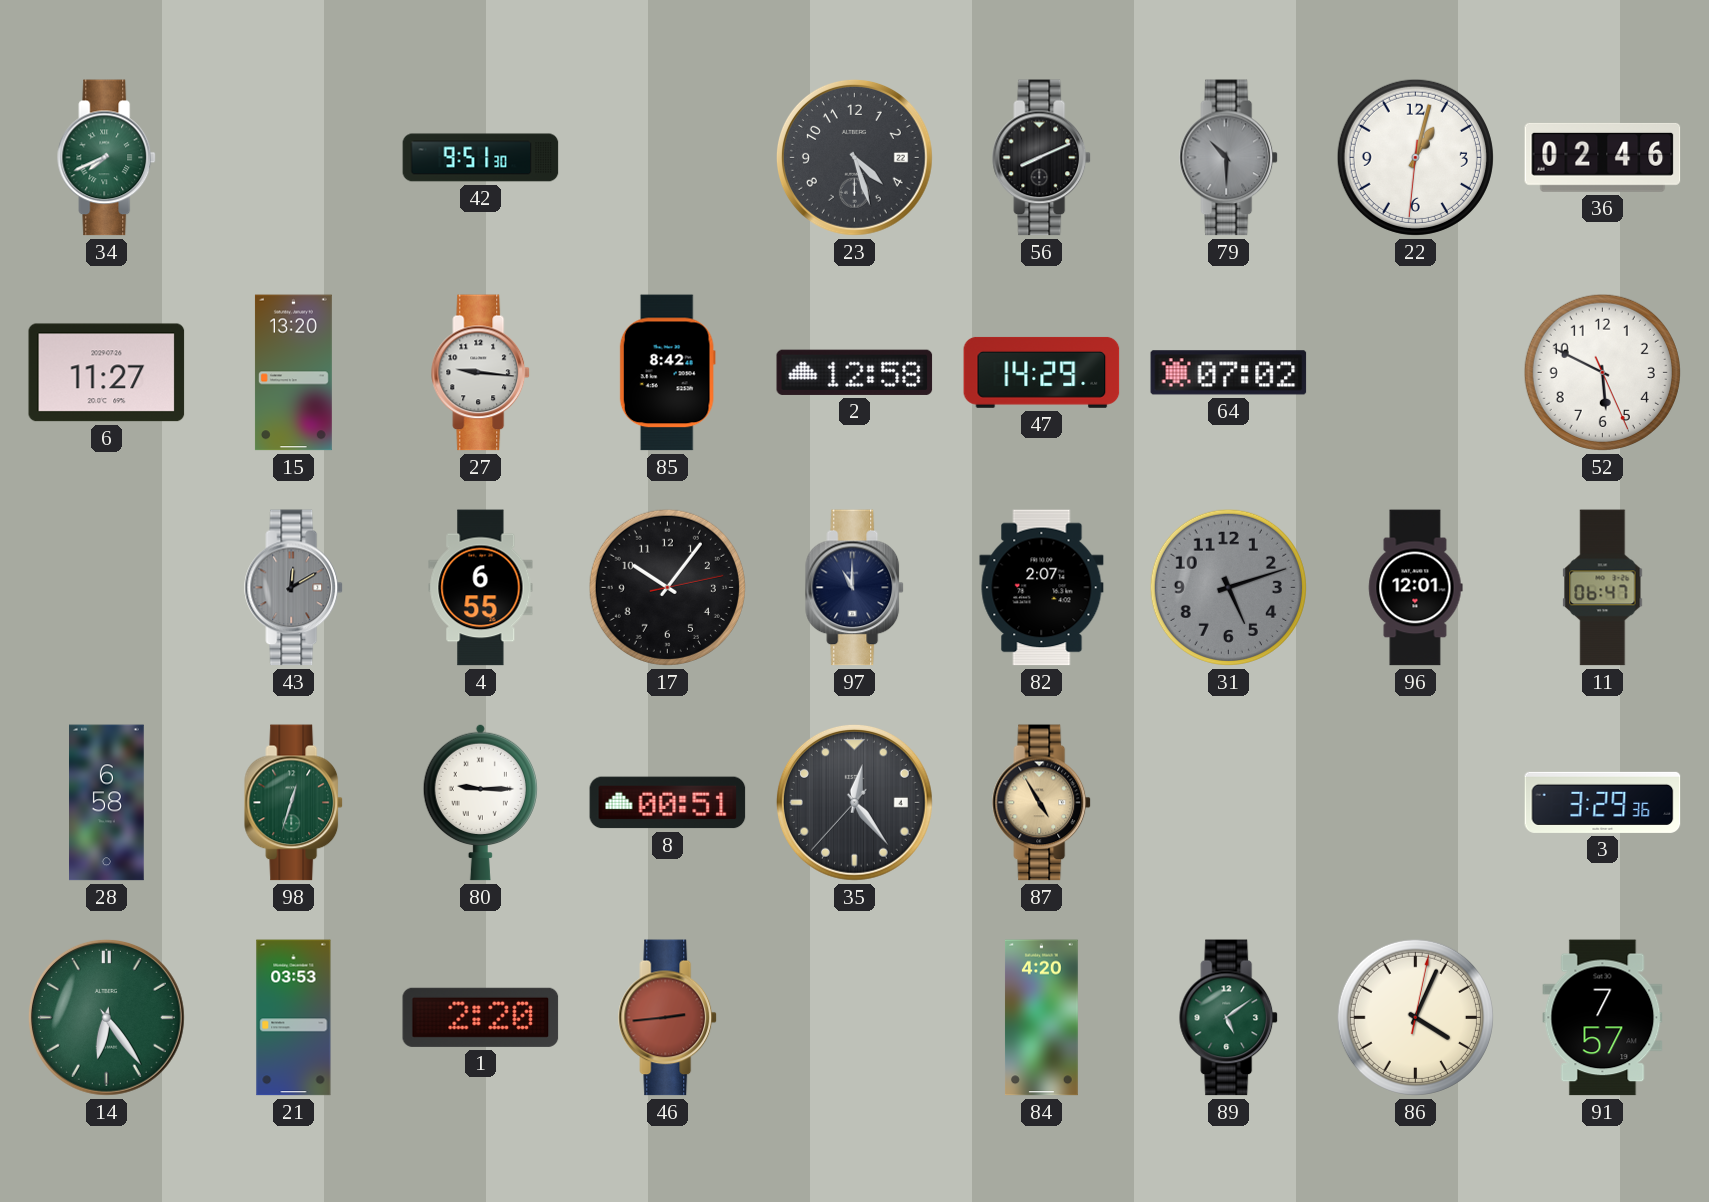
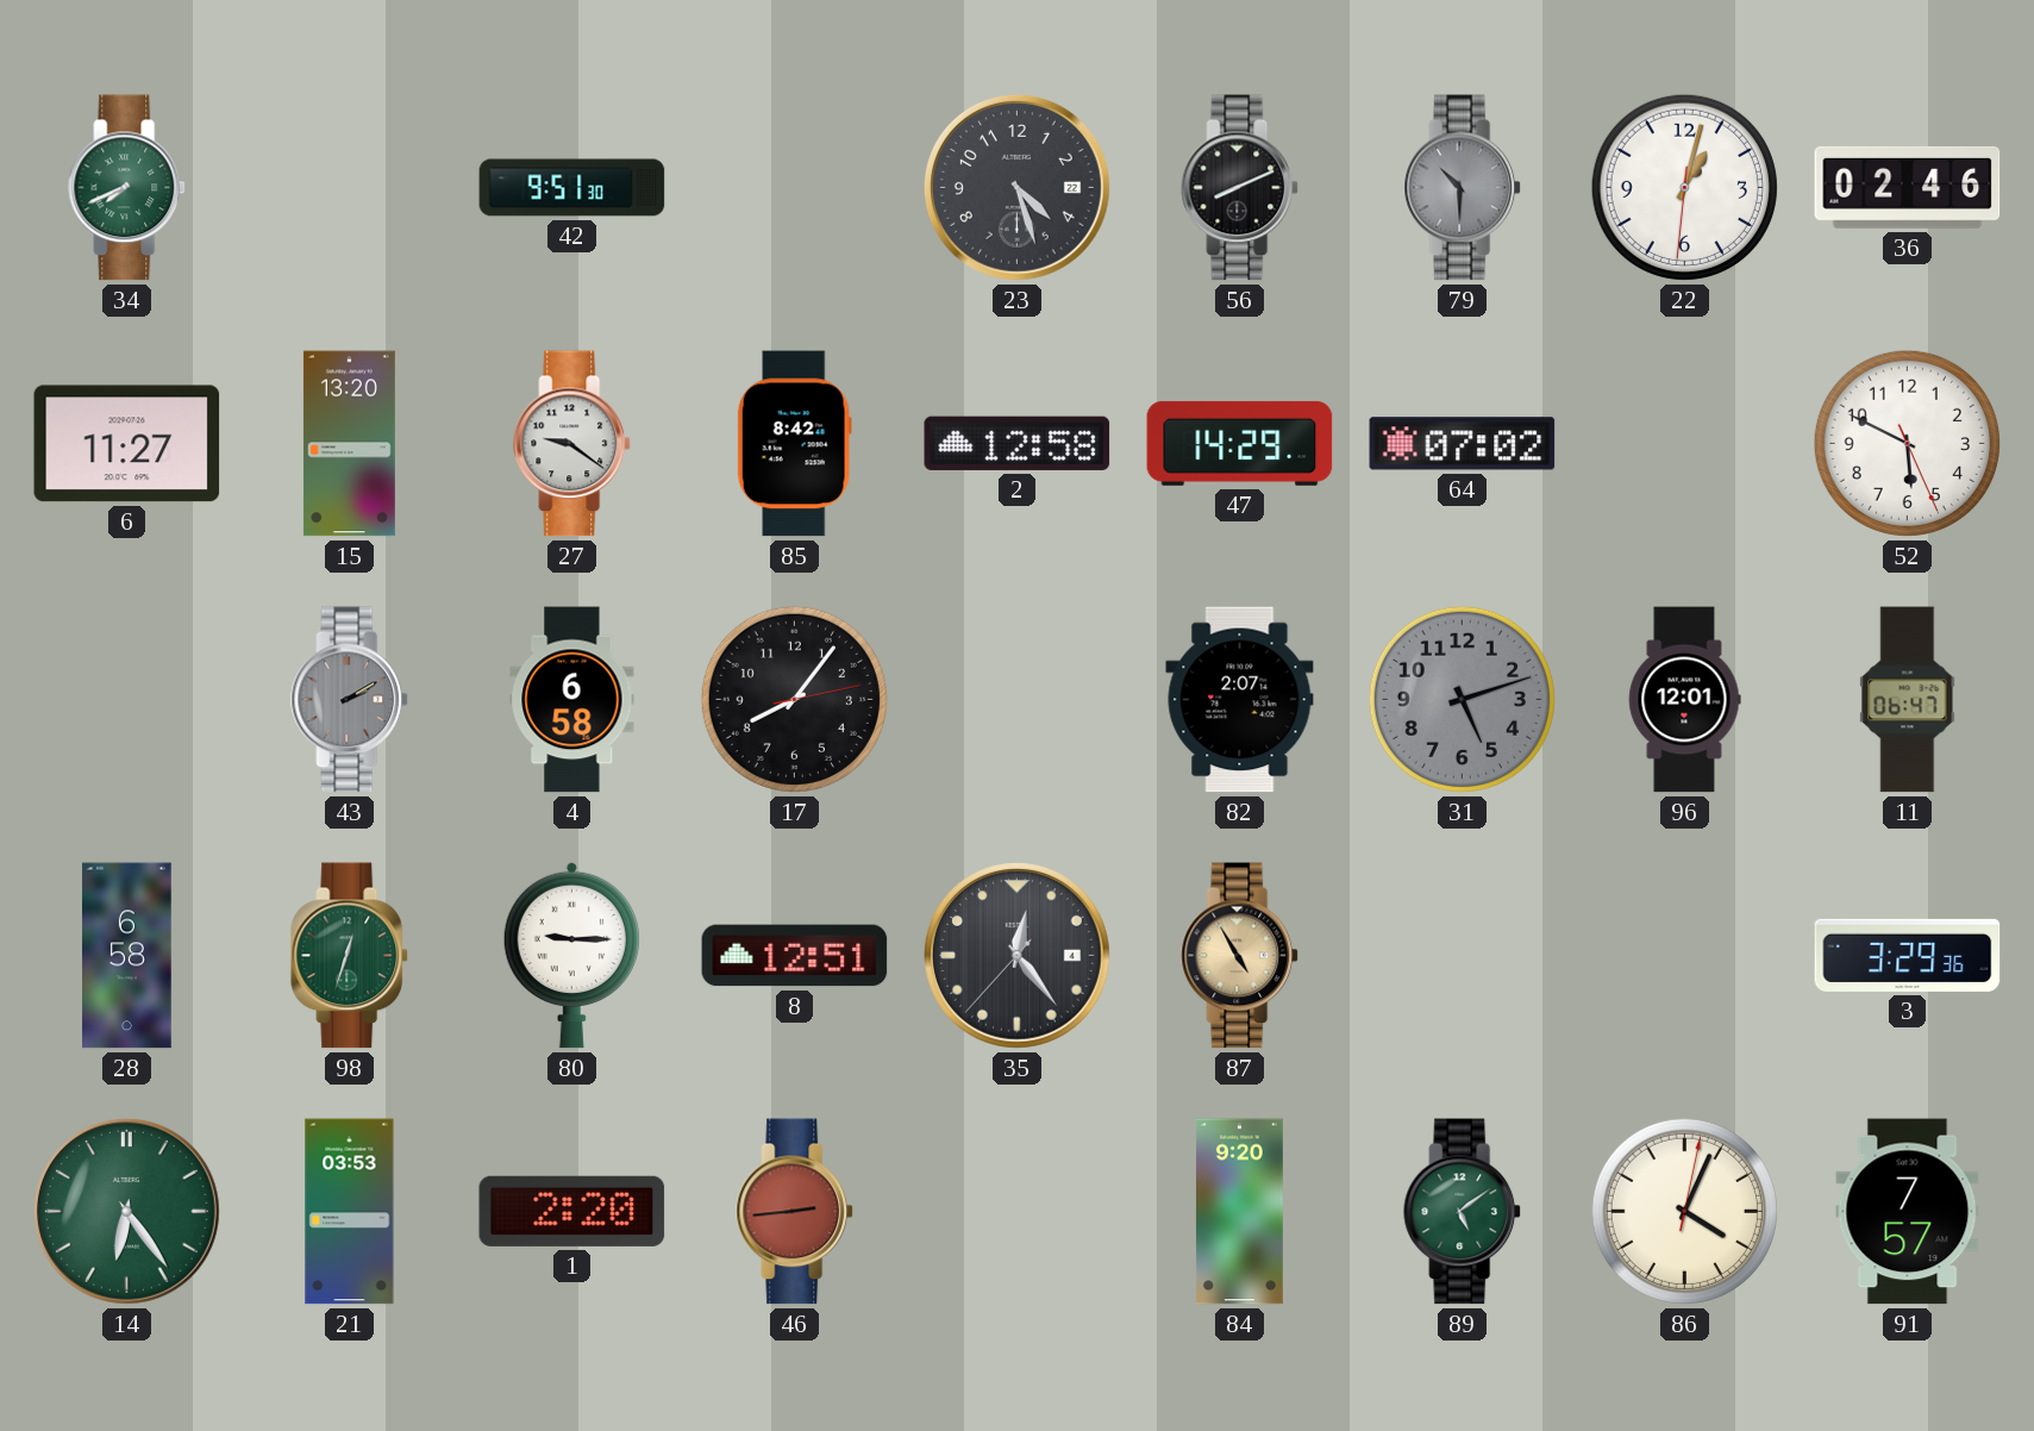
27: 9:16 -> 9:21
43: 12:10 -> 2:10
4: 6:55 -> 6:58
17: 10:06 -> 8:06
97: 11:00 -> none
8: 00:51 -> 12:51
84: 4:20 -> 9:20
